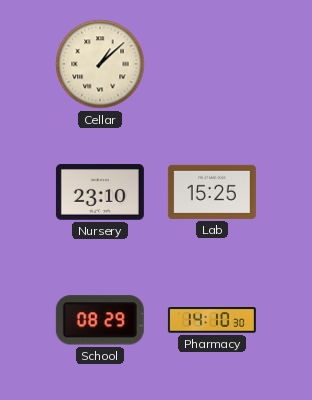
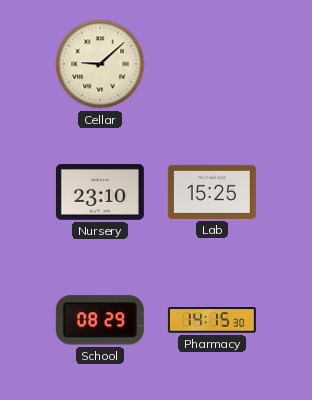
Cellar: 1:08 -> 9:08
Pharmacy: 14:10 -> 14:15
